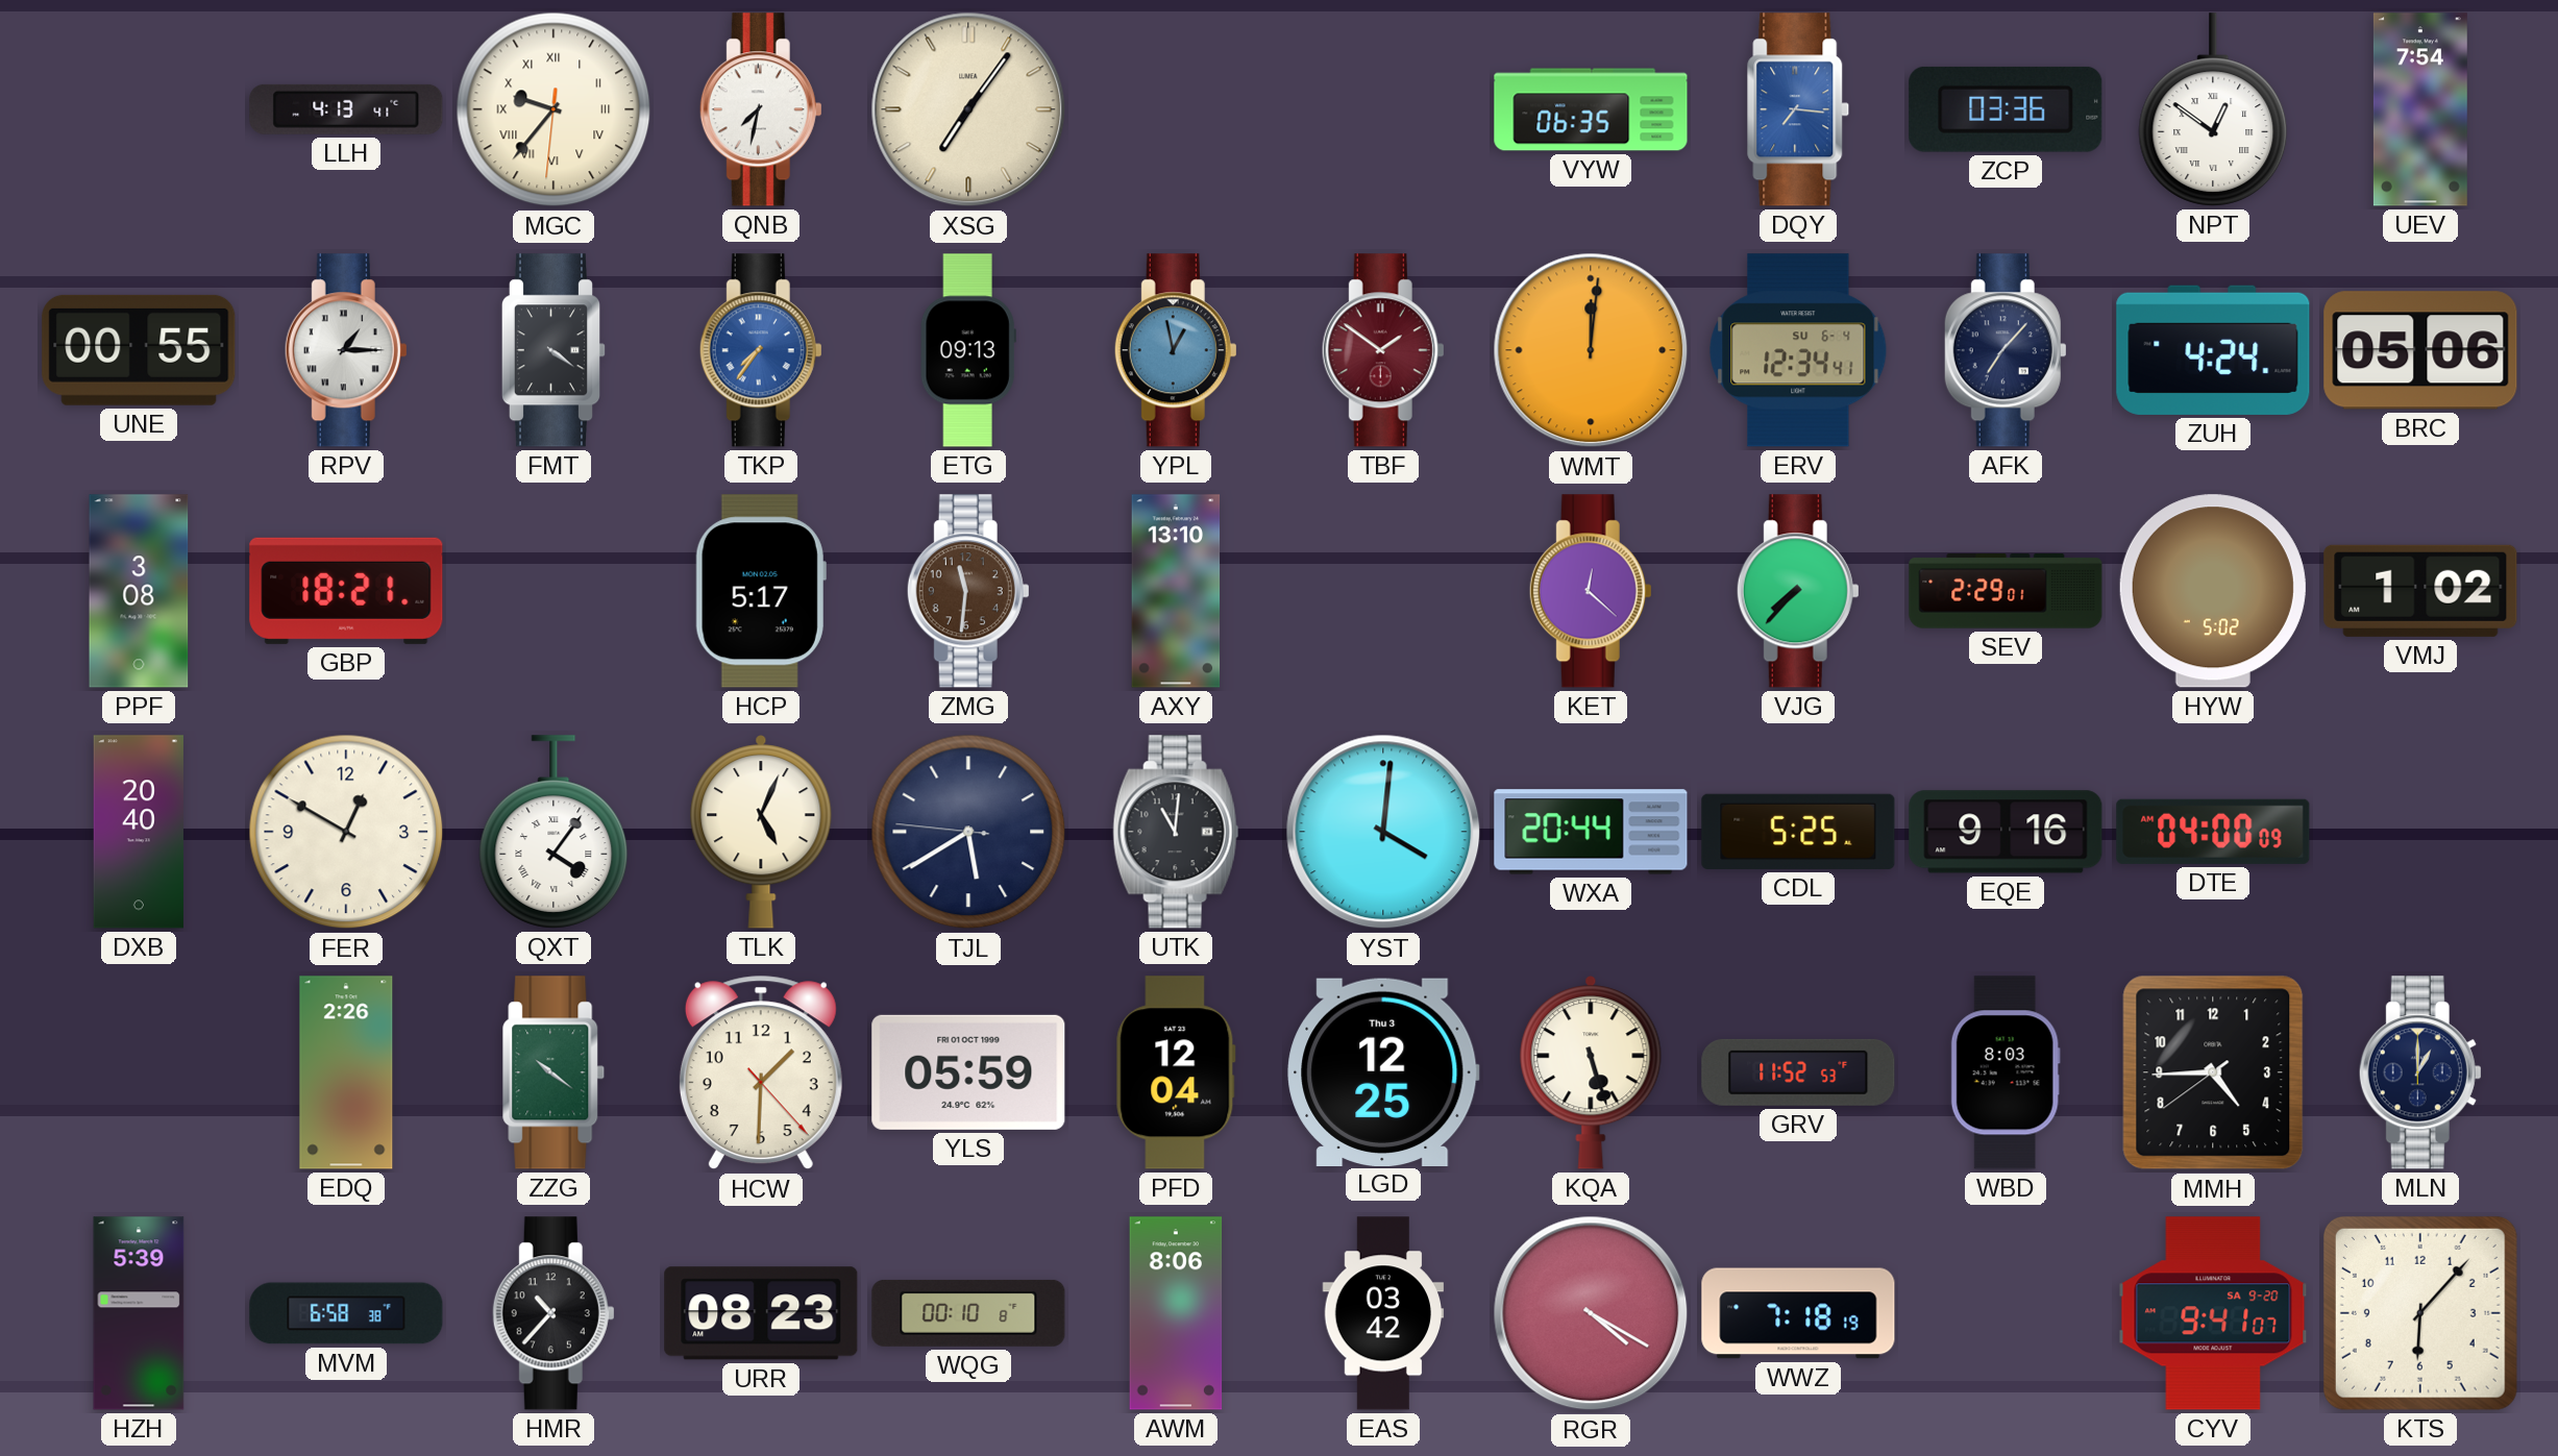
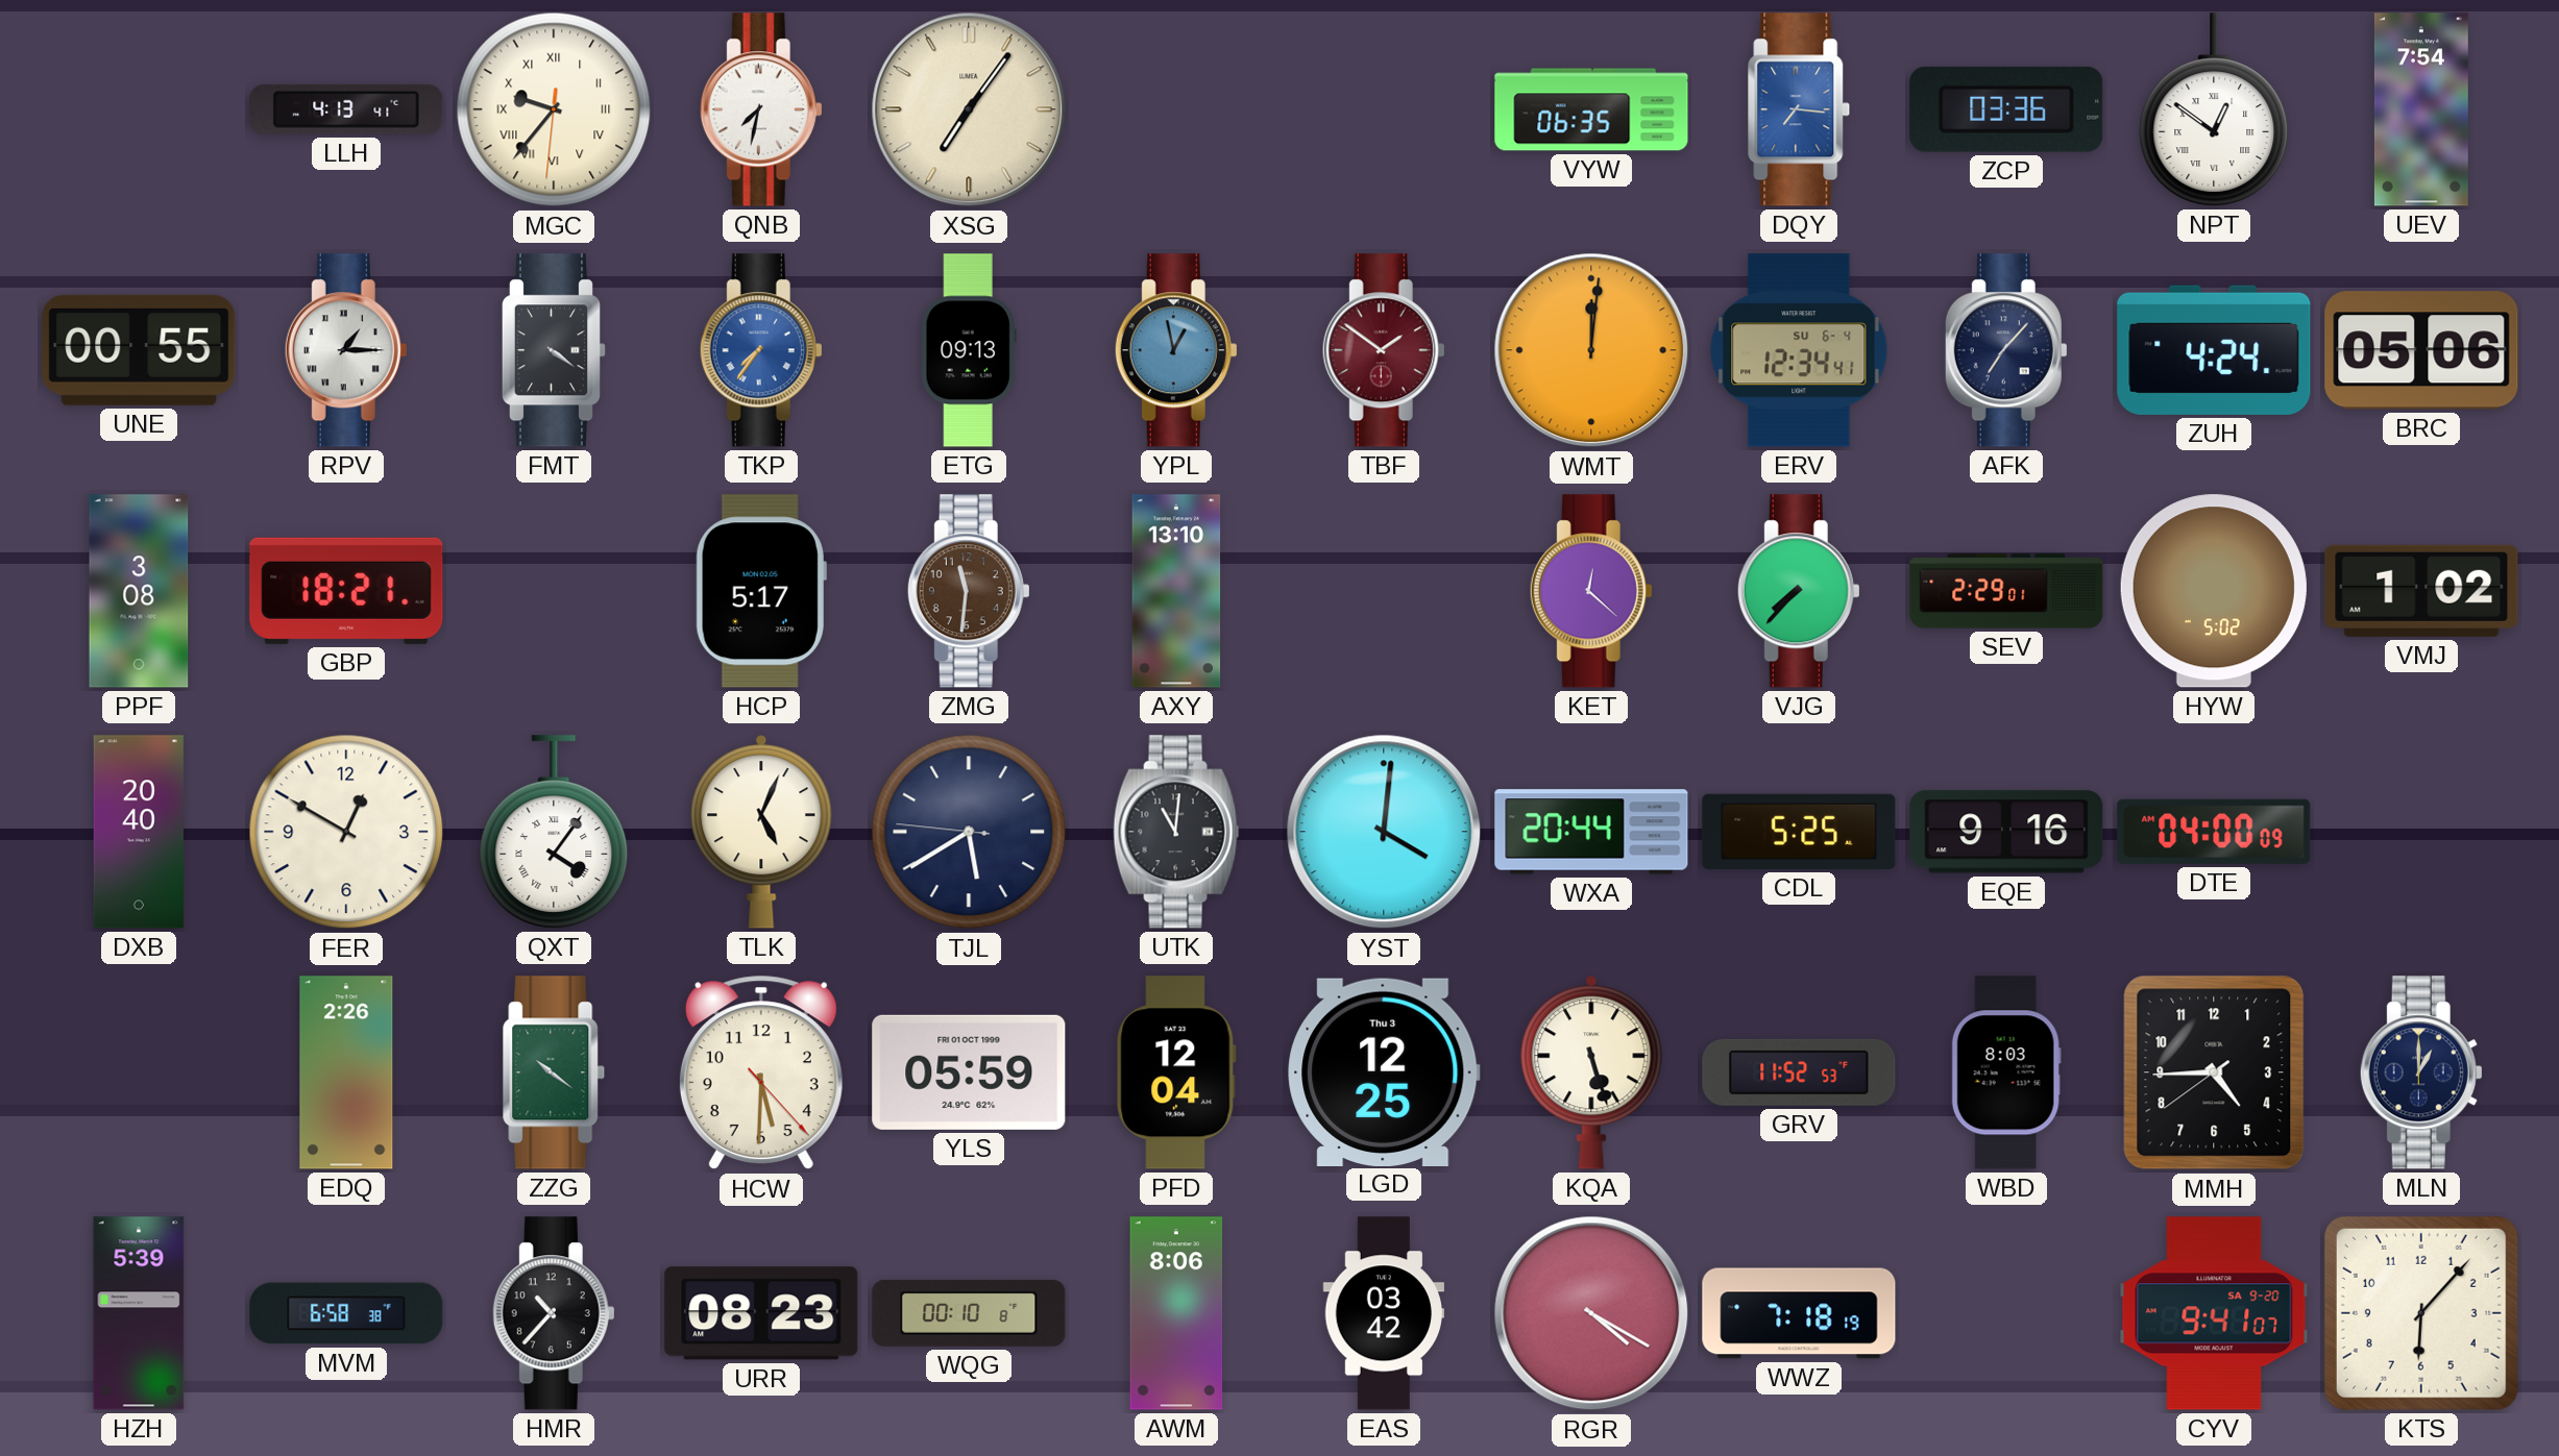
HCW: 1:30 -> 5:30
